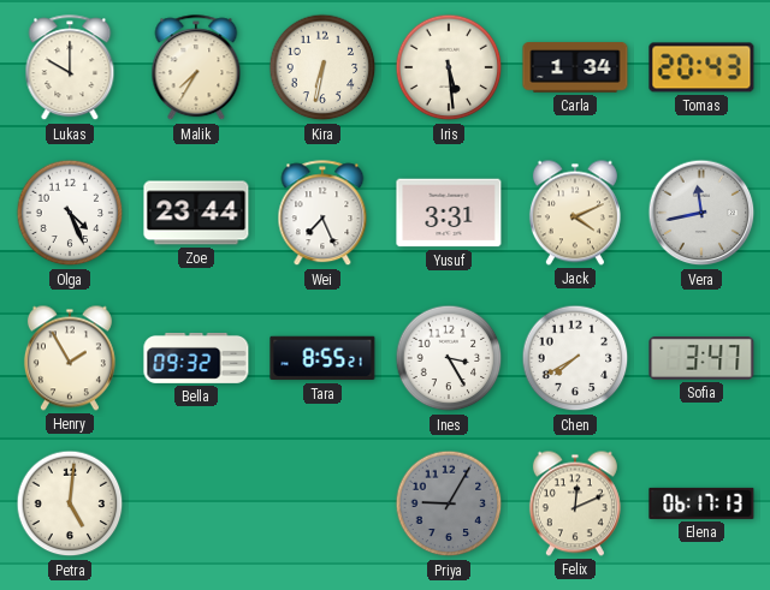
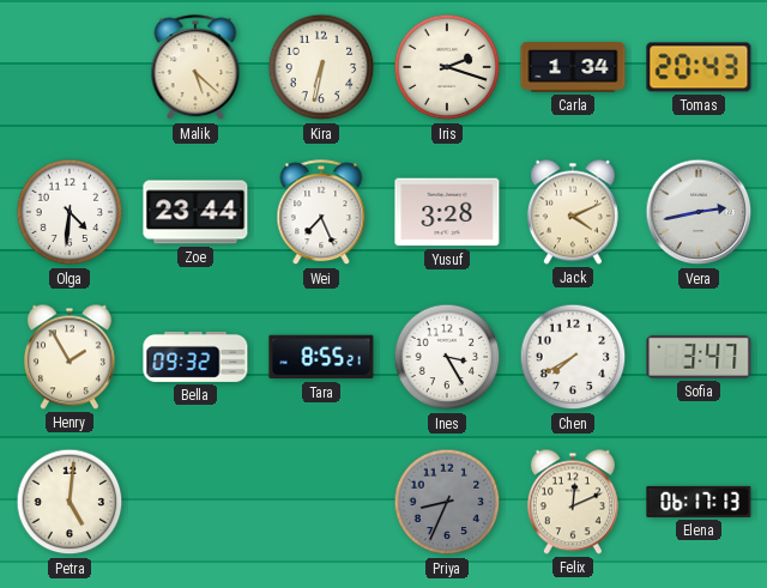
Lukas: 10:00 -> none
Malik: 7:35 -> 5:22
Iris: 5:29 -> 2:18
Olga: 4:26 -> 4:31
Yusuf: 3:31 -> 3:28
Vera: 11:43 -> 2:43
Priya: 9:05 -> 8:34
